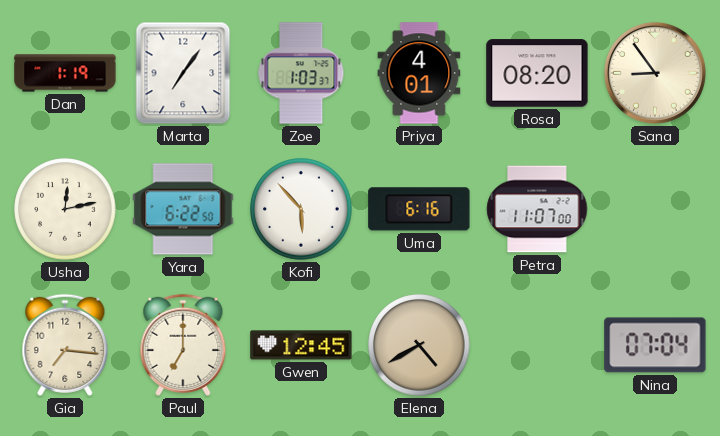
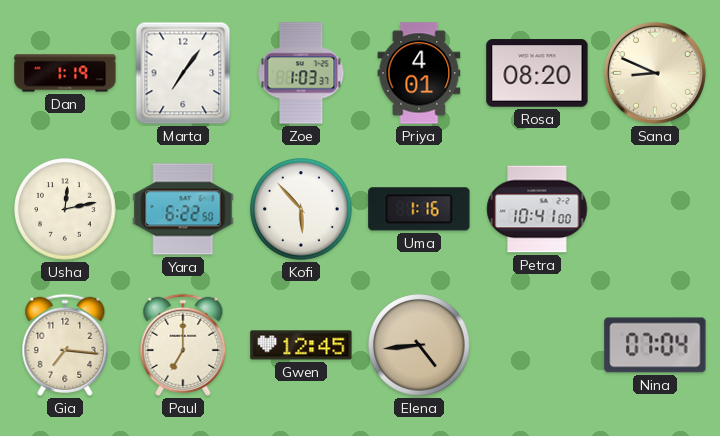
Sana: 8:54 -> 8:49
Uma: 6:16 -> 1:16
Petra: 11:07 -> 10:41
Elena: 4:40 -> 4:44
